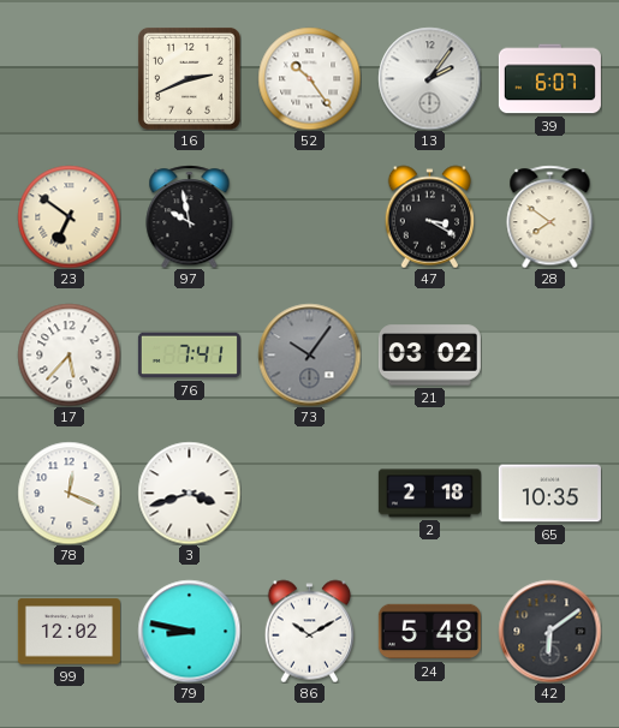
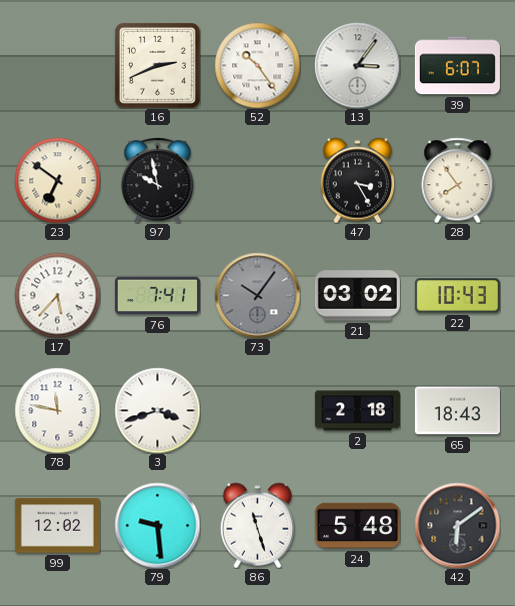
13: 2:06 -> 3:06
47: 3:20 -> 3:25
28: 7:51 -> 7:54
22: none -> 10:43
78: 12:19 -> 11:47
65: 10:35 -> 18:43
79: 8:47 -> 9:29
86: 10:10 -> 11:27
